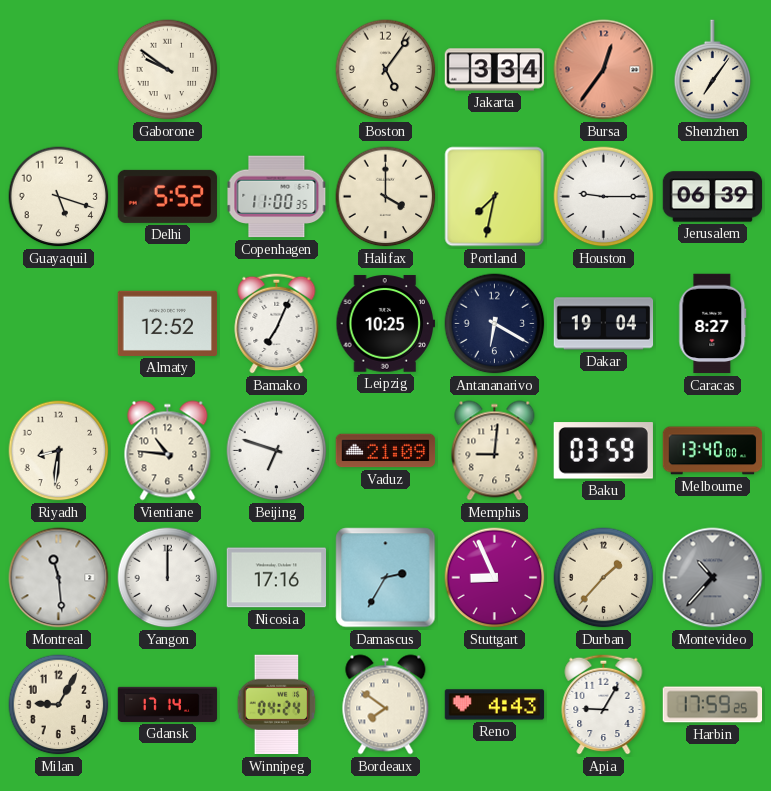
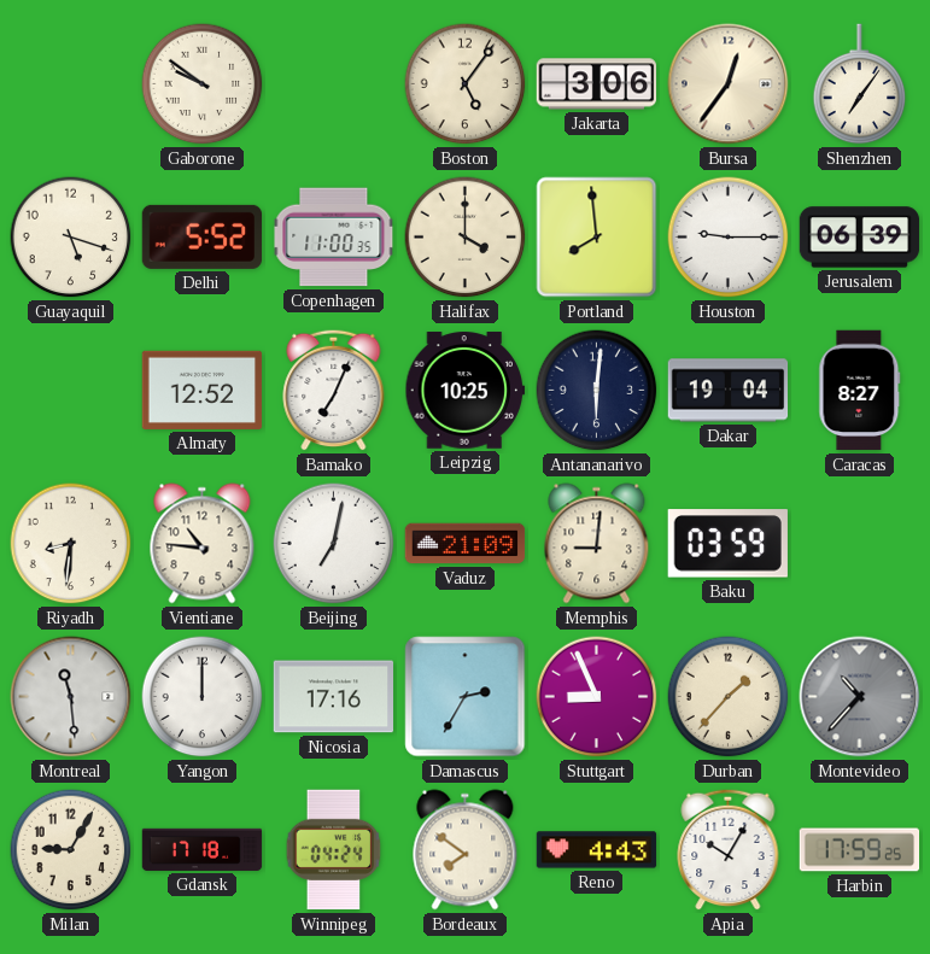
Jakarta: 3:34 -> 3:06
Bursa dial: salmon -> cream
Portland: 7:32 -> 7:59
Antananarivo: 6:20 -> 6:01
Beijing: 6:48 -> 7:02
Melbourne: 13:40 -> none
Gdansk: 17:14 -> 17:18
Apia: 9:05 -> 10:05
